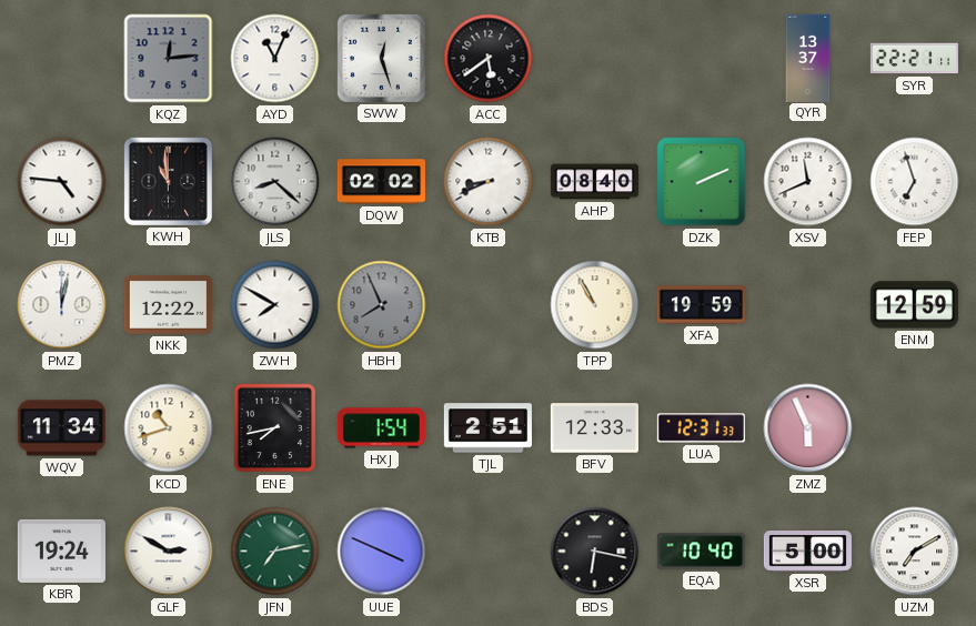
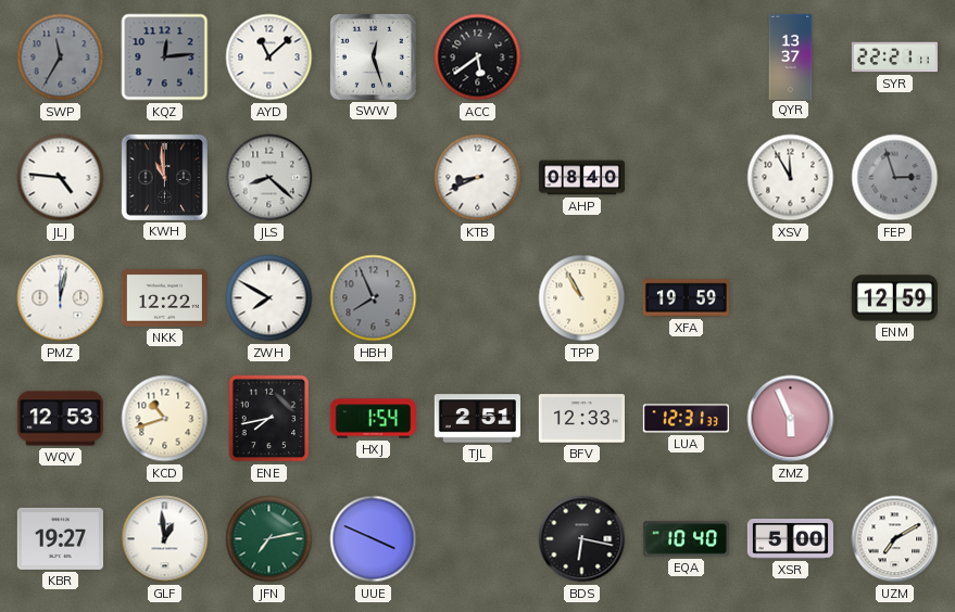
SWP: none -> 11:35
AYD: 11:04 -> 11:08
DQW: 02:02 -> none
DZK: 2:11 -> none
XSV: 11:41 -> 11:55
FEP: 6:57 -> 2:57
FEP dial: white -> grey
WQV: 11:34 -> 12:53
KBR: 19:24 -> 19:27
GLF: 2:50 -> 12:59
